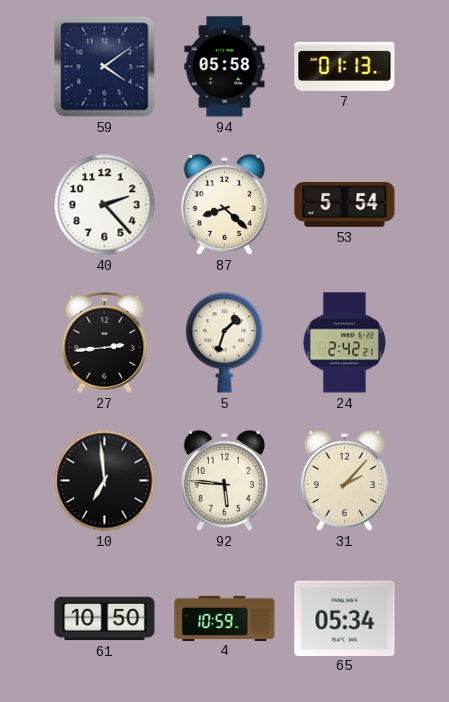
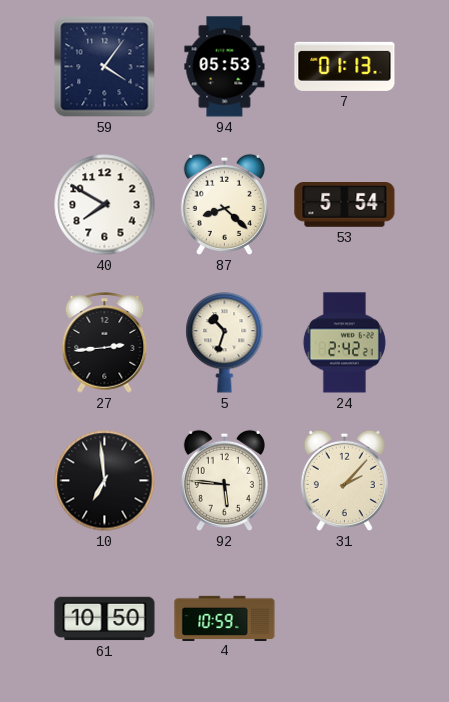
59: 4:09 -> 4:06
94: 05:58 -> 05:53
40: 2:23 -> 7:50
5: 1:33 -> 10:33
65: 05:34 -> none
